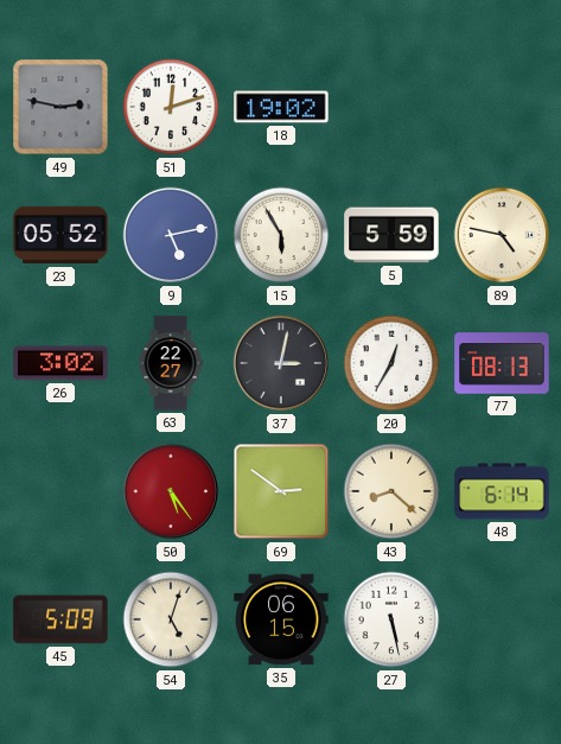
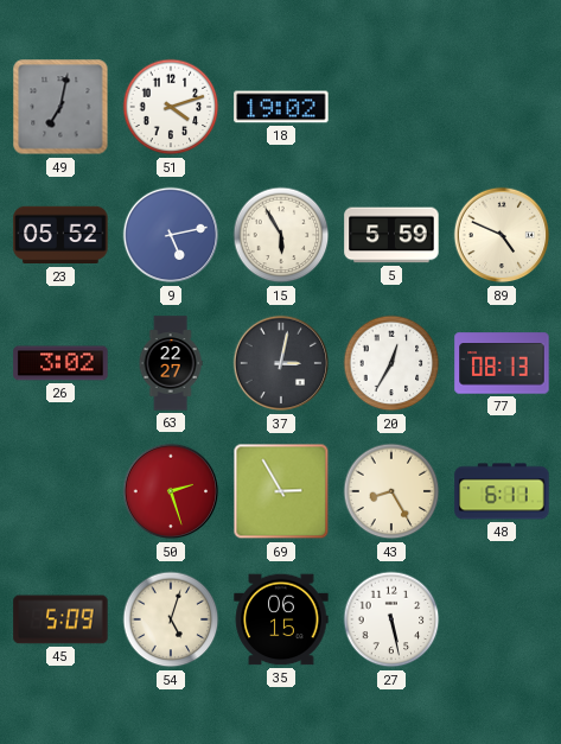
49: 2:47 -> 7:02
51: 12:12 -> 4:12
89: 4:47 -> 4:49
50: 5:24 -> 2:27
69: 2:51 -> 2:55
43: 8:22 -> 8:25
48: 6:14 -> 6:11
